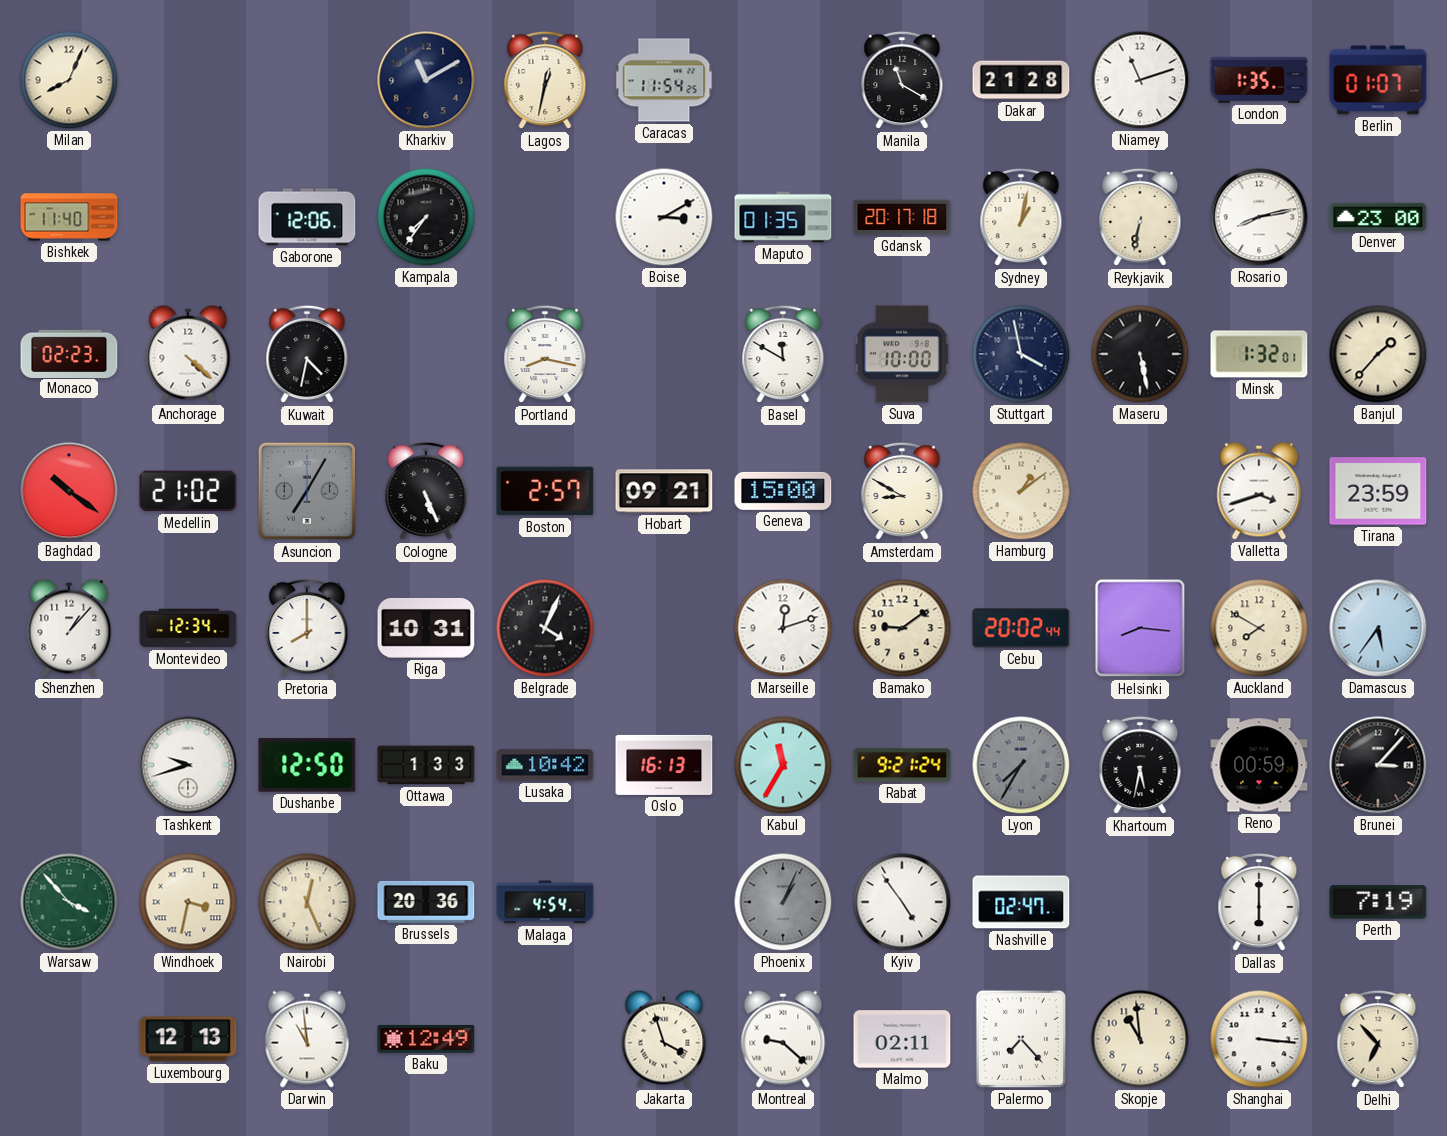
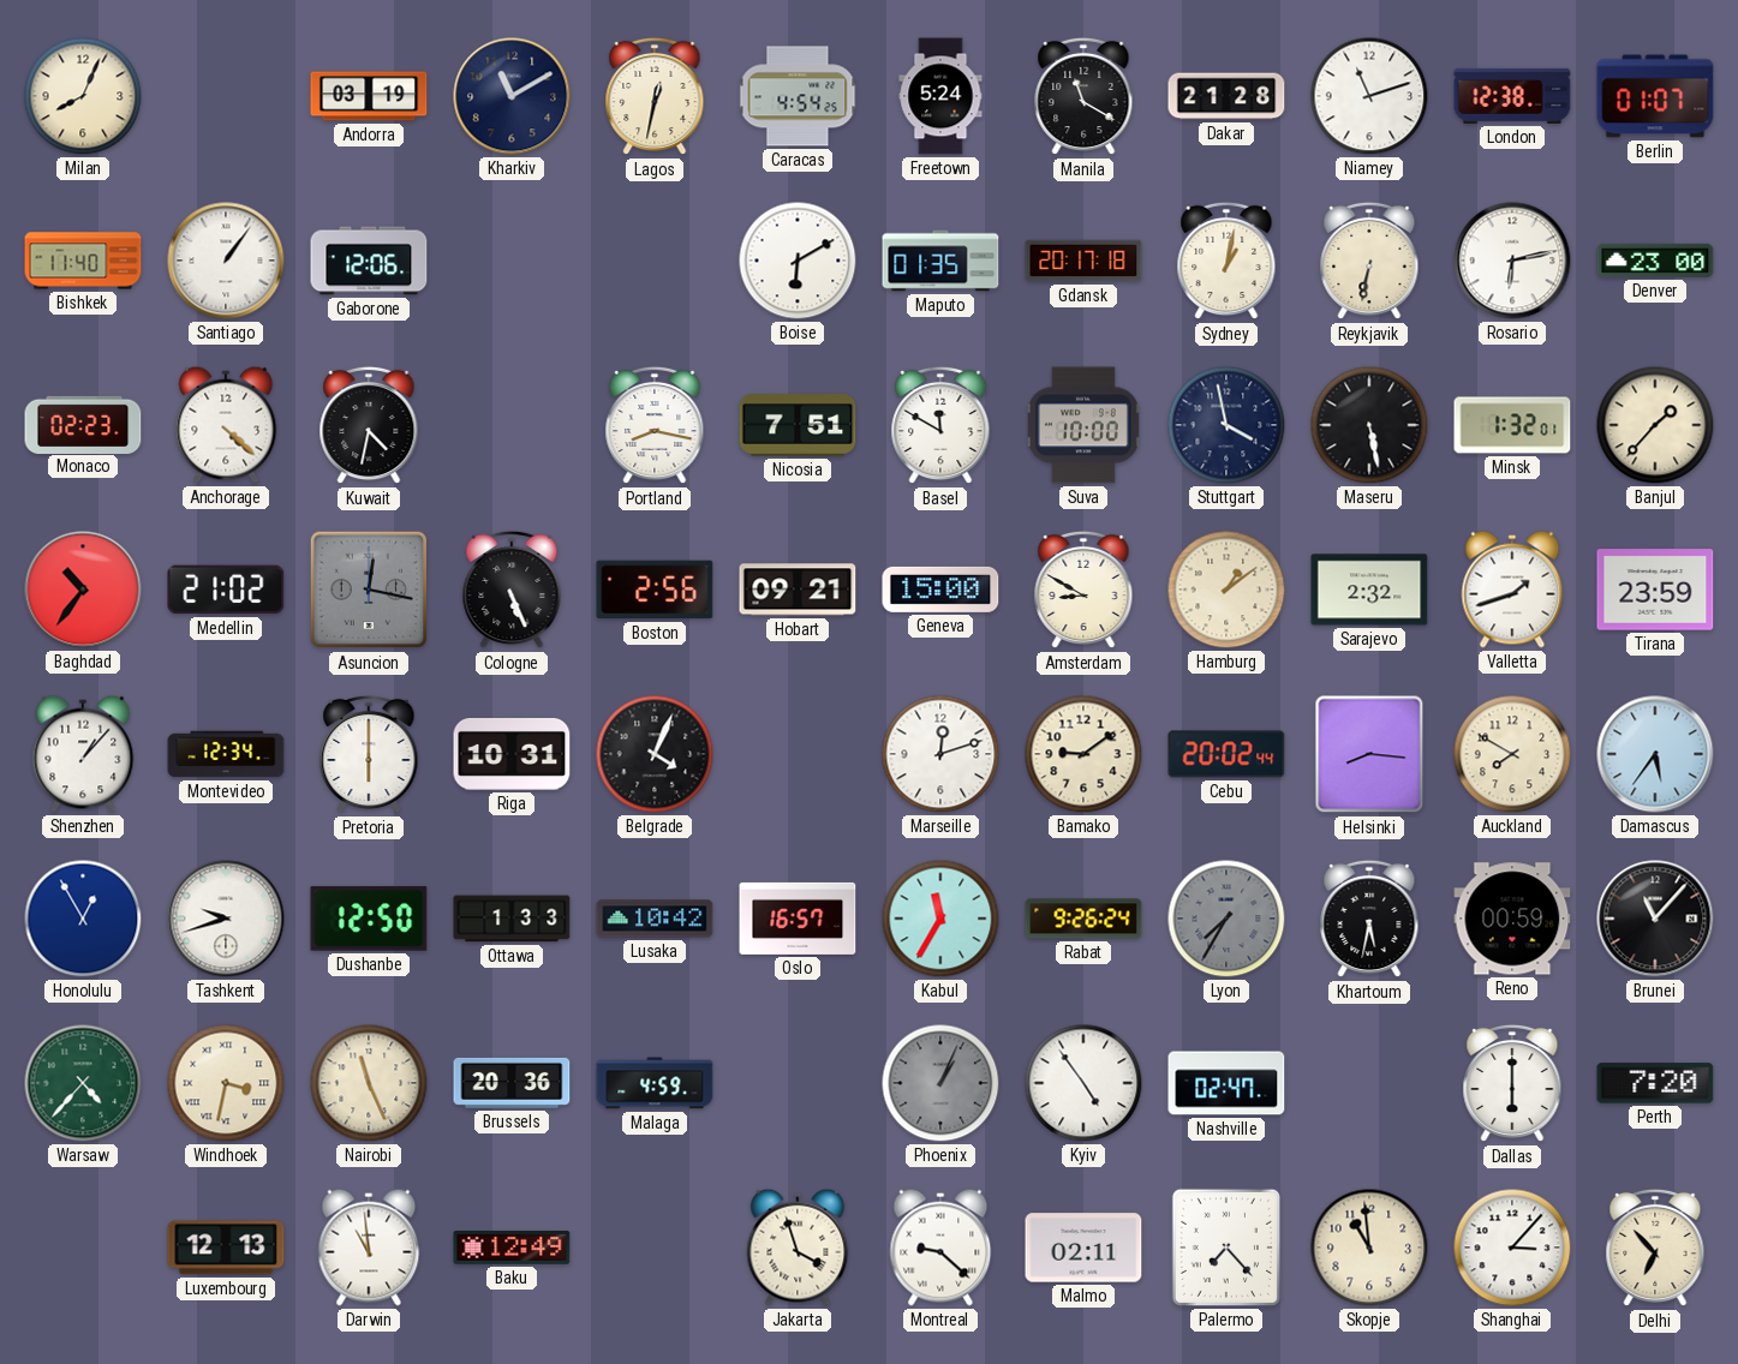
Andorra: none -> 03:19
Caracas: 11:54 -> 4:54
Freetown: none -> 5:24
London: 1:35 -> 12:38
Santiago: none -> 1:06
Kampala: 7:36 -> none
Boise: 3:10 -> 6:10
Rosario: 8:13 -> 6:13
Nicosia: none -> 7:51
Baghdad: 10:21 -> 10:36
Asuncion: 7:05 -> 12:17
Boston: 2:57 -> 2:56
Sarajevo: none -> 2:32
Valletta: 3:42 -> 1:42
Pretoria: 8:00 -> 6:00
Honolulu: none -> 12:55
Oslo: 16:13 -> 16:57
Rabat: 9:21 -> 9:26
Brunei: 3:07 -> 11:07
Warsaw: 3:53 -> 4:37
Nairobi: 12:26 -> 11:26
Malaga: 4:54 -> 4:59
Perth: 7:19 -> 7:20
Shanghai: 3:16 -> 3:07
